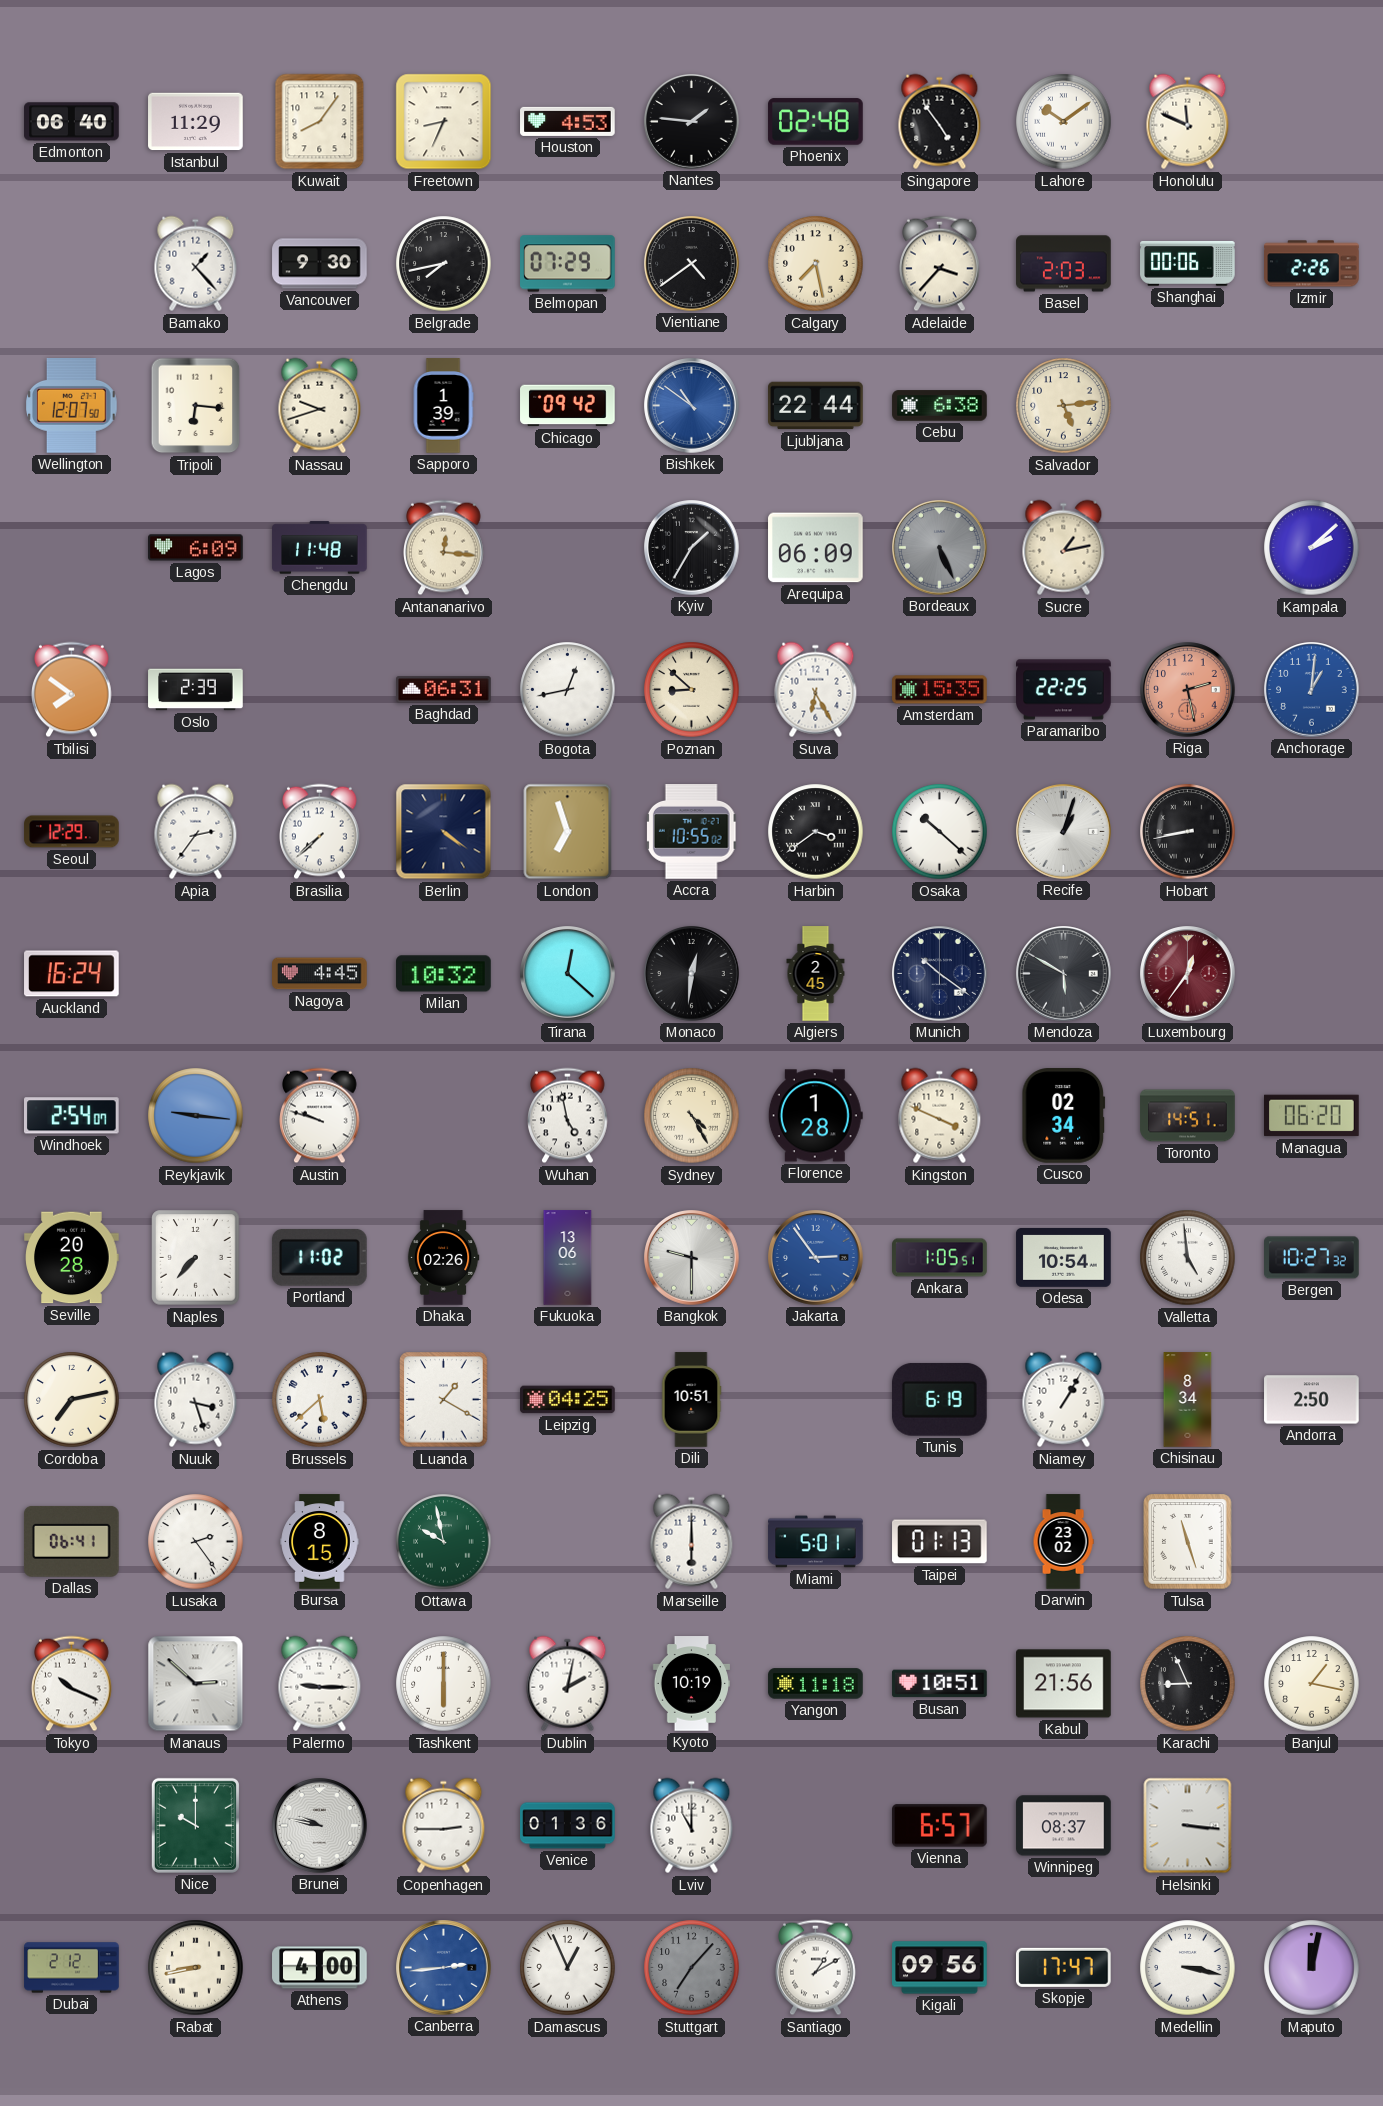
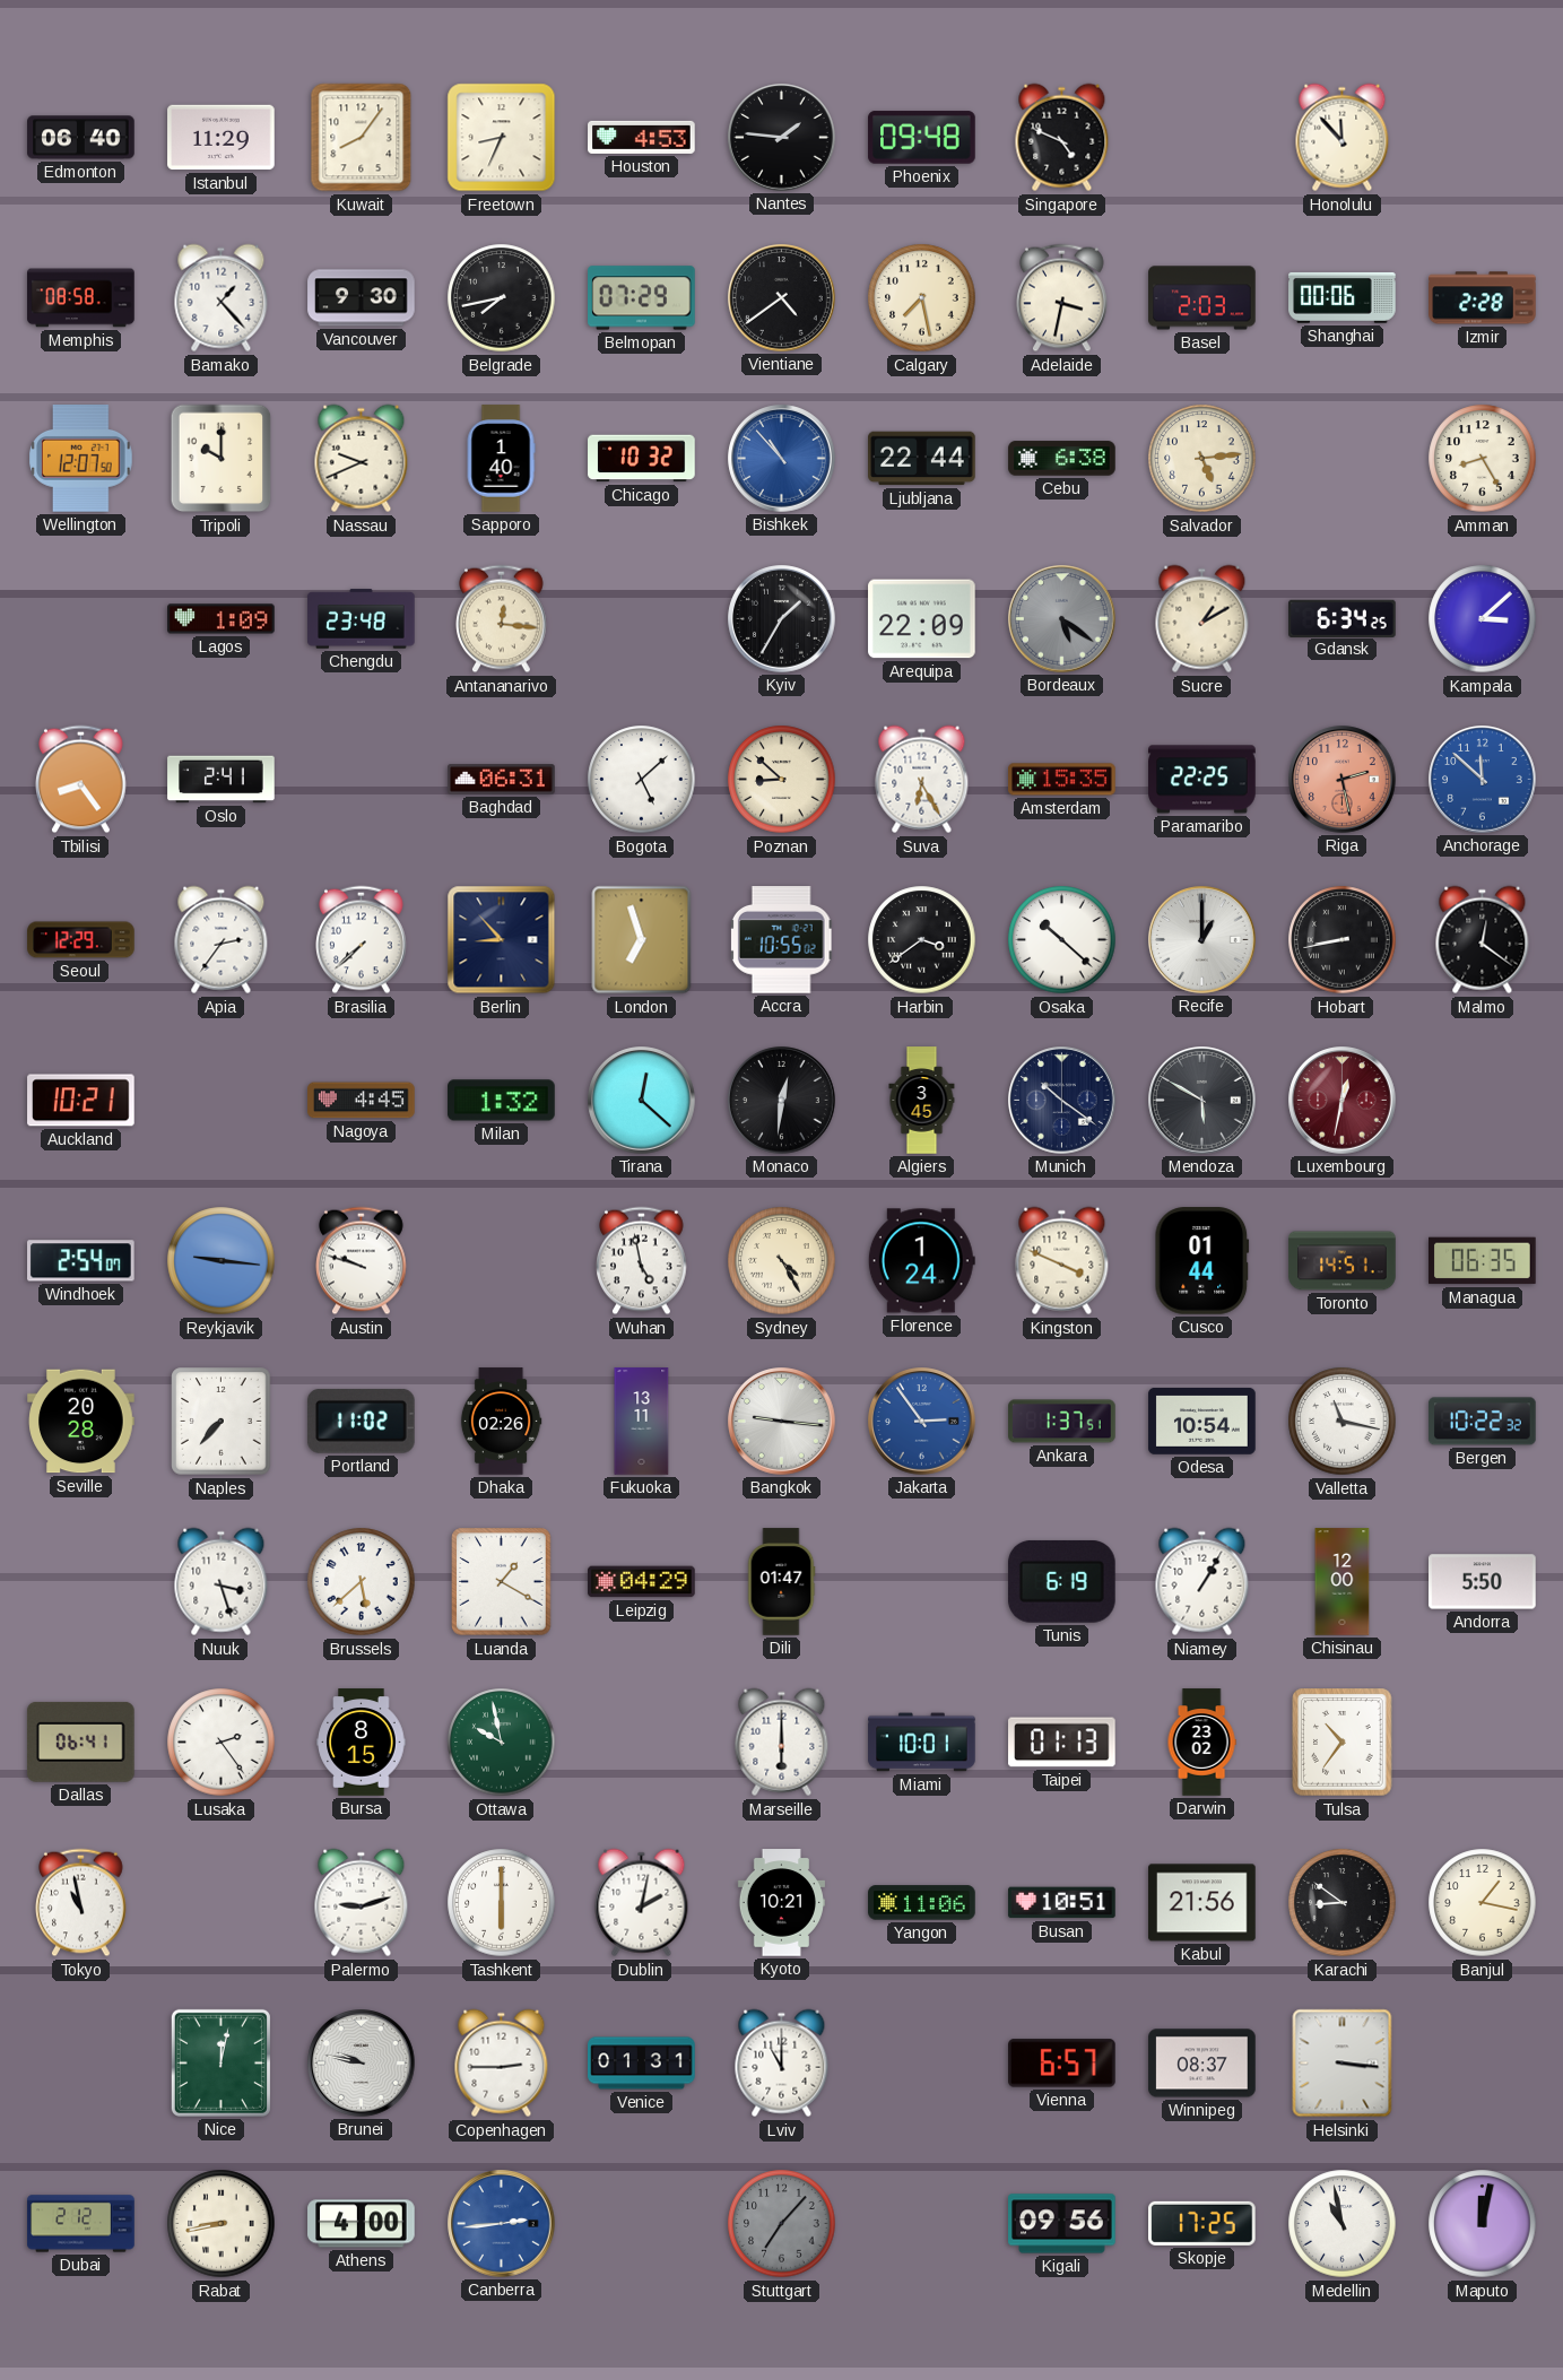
Phoenix: 02:48 -> 09:48
Singapore: 4:54 -> 4:49
Lahore: 10:09 -> none
Honolulu: 11:49 -> 11:53
Memphis: none -> 08:58
Adelaide: 3:37 -> 3:32
Izmir: 2:26 -> 2:28
Tripoli: 6:16 -> 10:00
Nassau: 9:42 -> 9:41
Sapporo: 1:39 -> 1:40
Chicago: 09:42 -> 10:32
Bishkek: 10:51 -> 10:53
Amman: none -> 8:25
Lagos: 6:09 -> 1:09
Chengdu: 11:48 -> 23:48
Arequipa: 06:09 -> 22:09
Bordeaux: 5:26 -> 5:21
Sucre: 1:13 -> 1:10
Gdansk: none -> 6:34
Kampala: 2:08 -> 3:08
Tbilisi: 7:51 -> 8:24
Oslo: 2:39 -> 2:41
Bogota: 12:43 -> 5:08
Anchorage: 1:01 -> 11:52
Berlin: 4:21 -> 8:53
Recife: 1:03 -> 1:00
Malmo: none -> 12:21
Auckland: 16:24 -> 10:21
Milan: 10:32 -> 1:32
Algiers: 2:45 -> 3:45
Luxembourg: 12:36 -> 12:32
Florence: 1:28 -> 1:24
Cusco: 02:34 -> 01:44
Managua: 06:20 -> 06:35
Fukuoka: 13:06 -> 13:11
Bangkok: 9:30 -> 9:16
Ankara: 1:05 -> 1:37
Valletta: 4:59 -> 11:17
Bergen: 10:27 -> 10:22
Cordoba: 7:13 -> none
Leipzig: 04:25 -> 04:29
Dili: 10:51 -> 01:47
Chisinau: 8:34 -> 12:00
Andorra: 2:50 -> 5:50
Miami: 5:01 -> 10:01
Tulsa: 11:27 -> 10:36
Tokyo: 10:19 -> 10:58
Manaus: 2:52 -> none
Palermo: 9:15 -> 9:12
Kyoto: 10:19 -> 10:21
Yangon: 11:18 -> 11:06
Karachi: 8:56 -> 8:51
Nice: 10:00 -> 12:02
Venice: 01:36 -> 01:31
Damascus: 12:56 -> none
Santiago: 1:10 -> none
Skopje: 17:47 -> 17:25
Medellin: 3:17 -> 10:58
